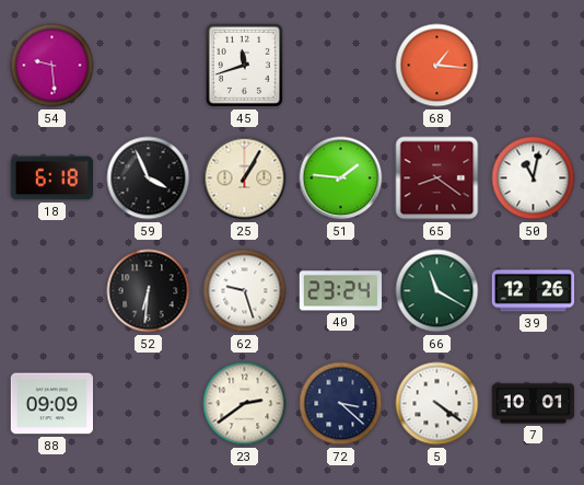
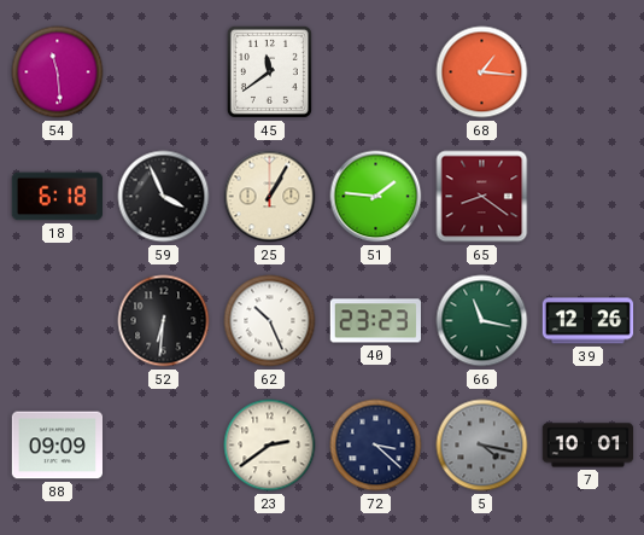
54: 9:29 -> 11:29
45: 11:42 -> 11:39
50: 11:02 -> none
62: 9:27 -> 10:26
40: 23:24 -> 23:23
66: 11:20 -> 11:17
5: 4:21 -> 4:17
5 dial: white -> grey
